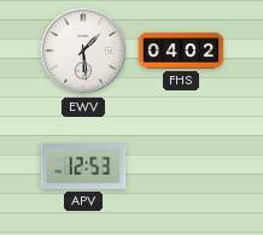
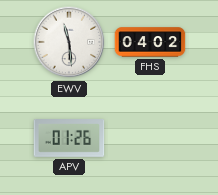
EWV: 1:29 -> 11:29
APV: 12:53 -> 01:26
